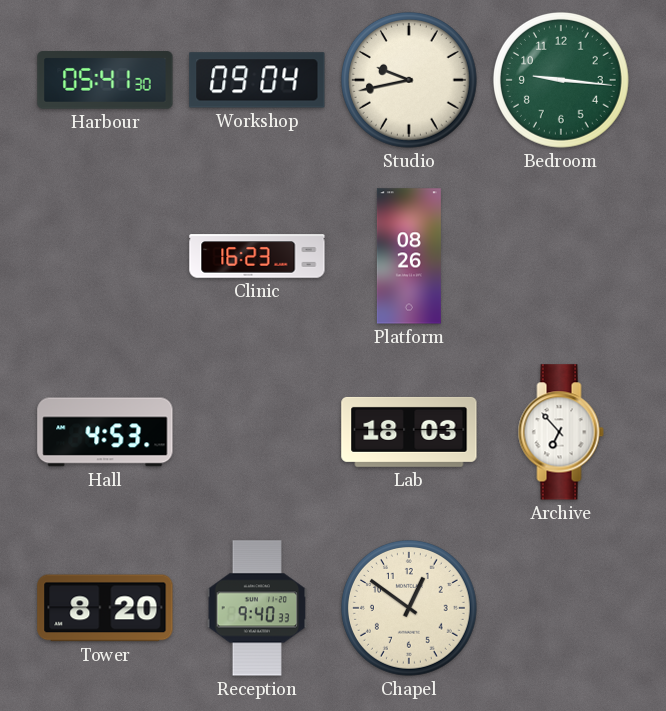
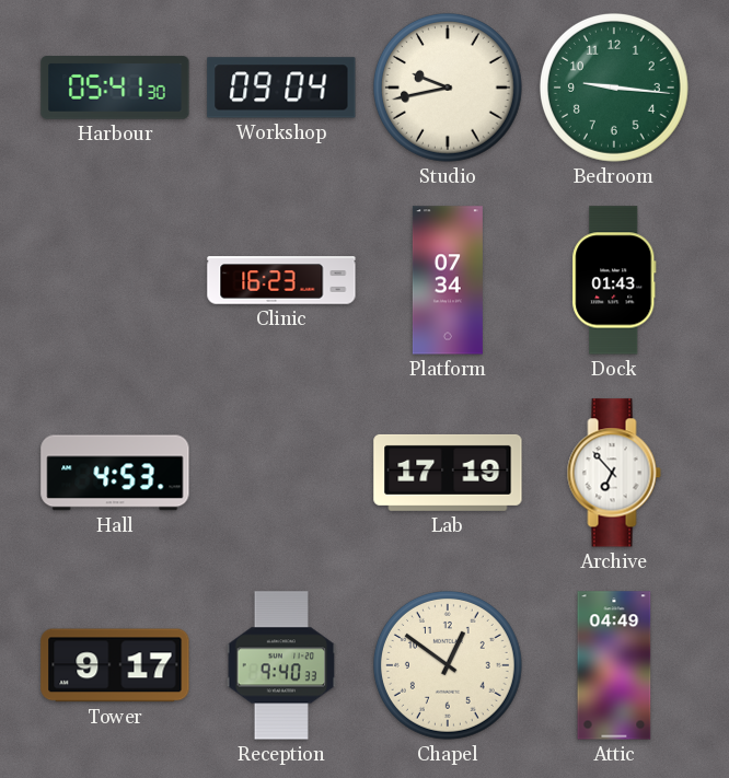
Platform: 08:26 -> 07:34
Dock: none -> 01:43
Lab: 18:03 -> 17:19
Tower: 8:20 -> 9:17
Attic: none -> 04:49
